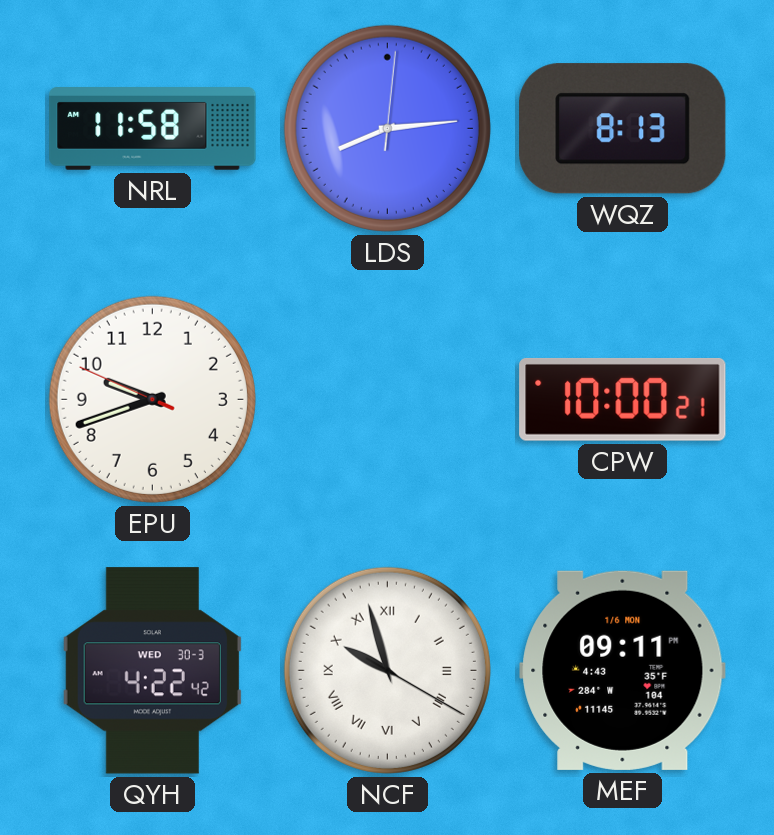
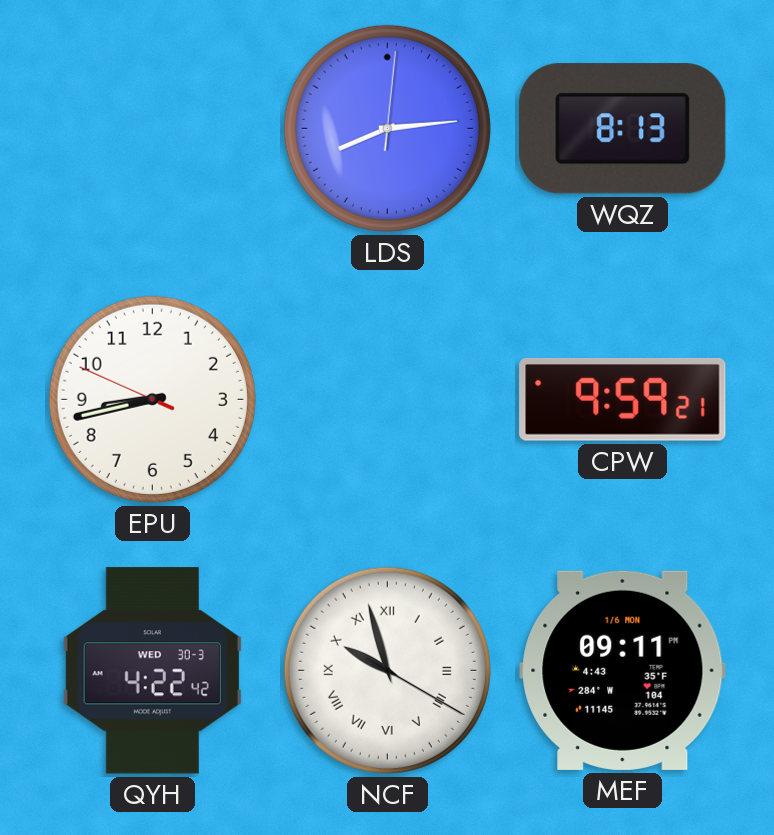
NRL: 11:58 -> none
EPU: 9:41 -> 8:42
CPW: 10:00 -> 9:59
